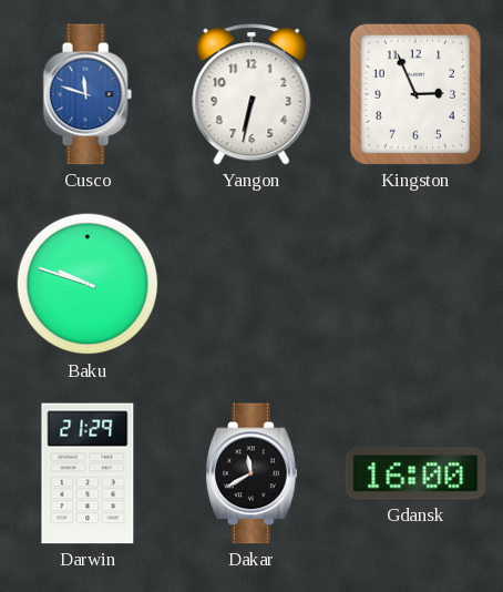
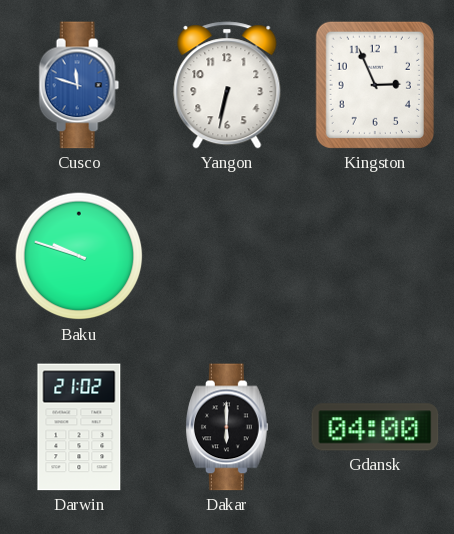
Darwin: 21:29 -> 21:02
Dakar: 11:40 -> 6:00
Gdansk: 16:00 -> 04:00
